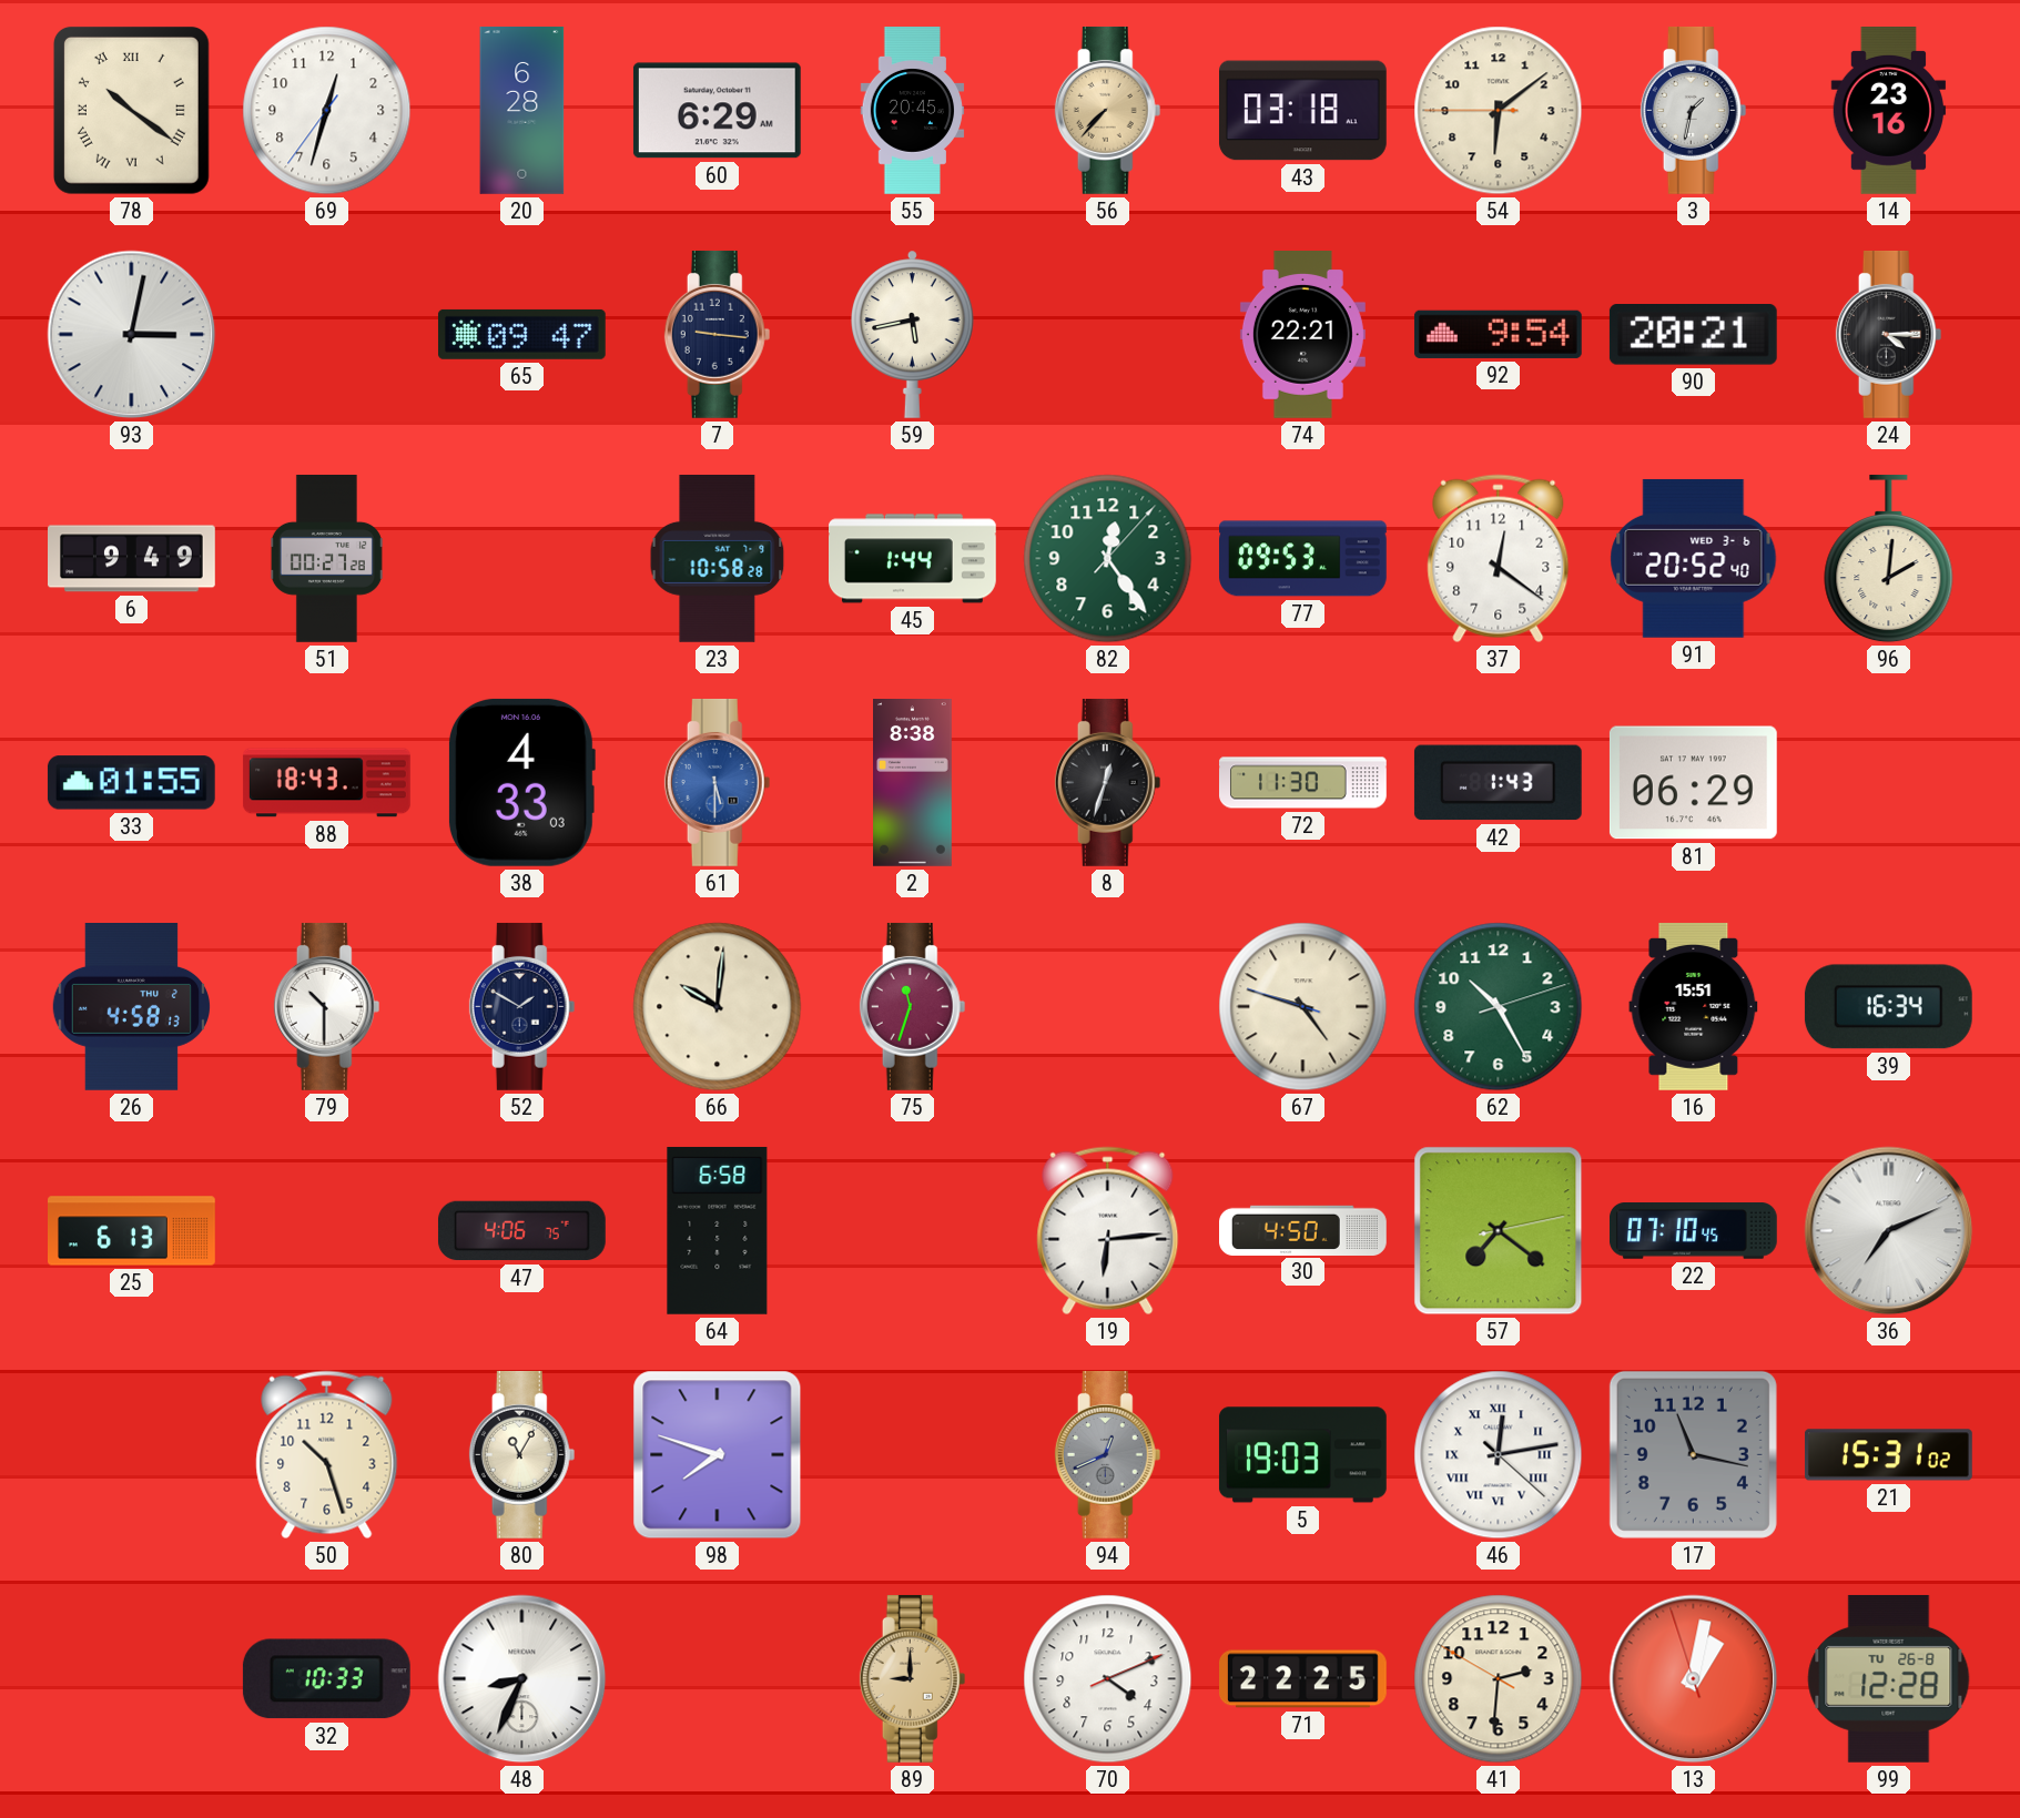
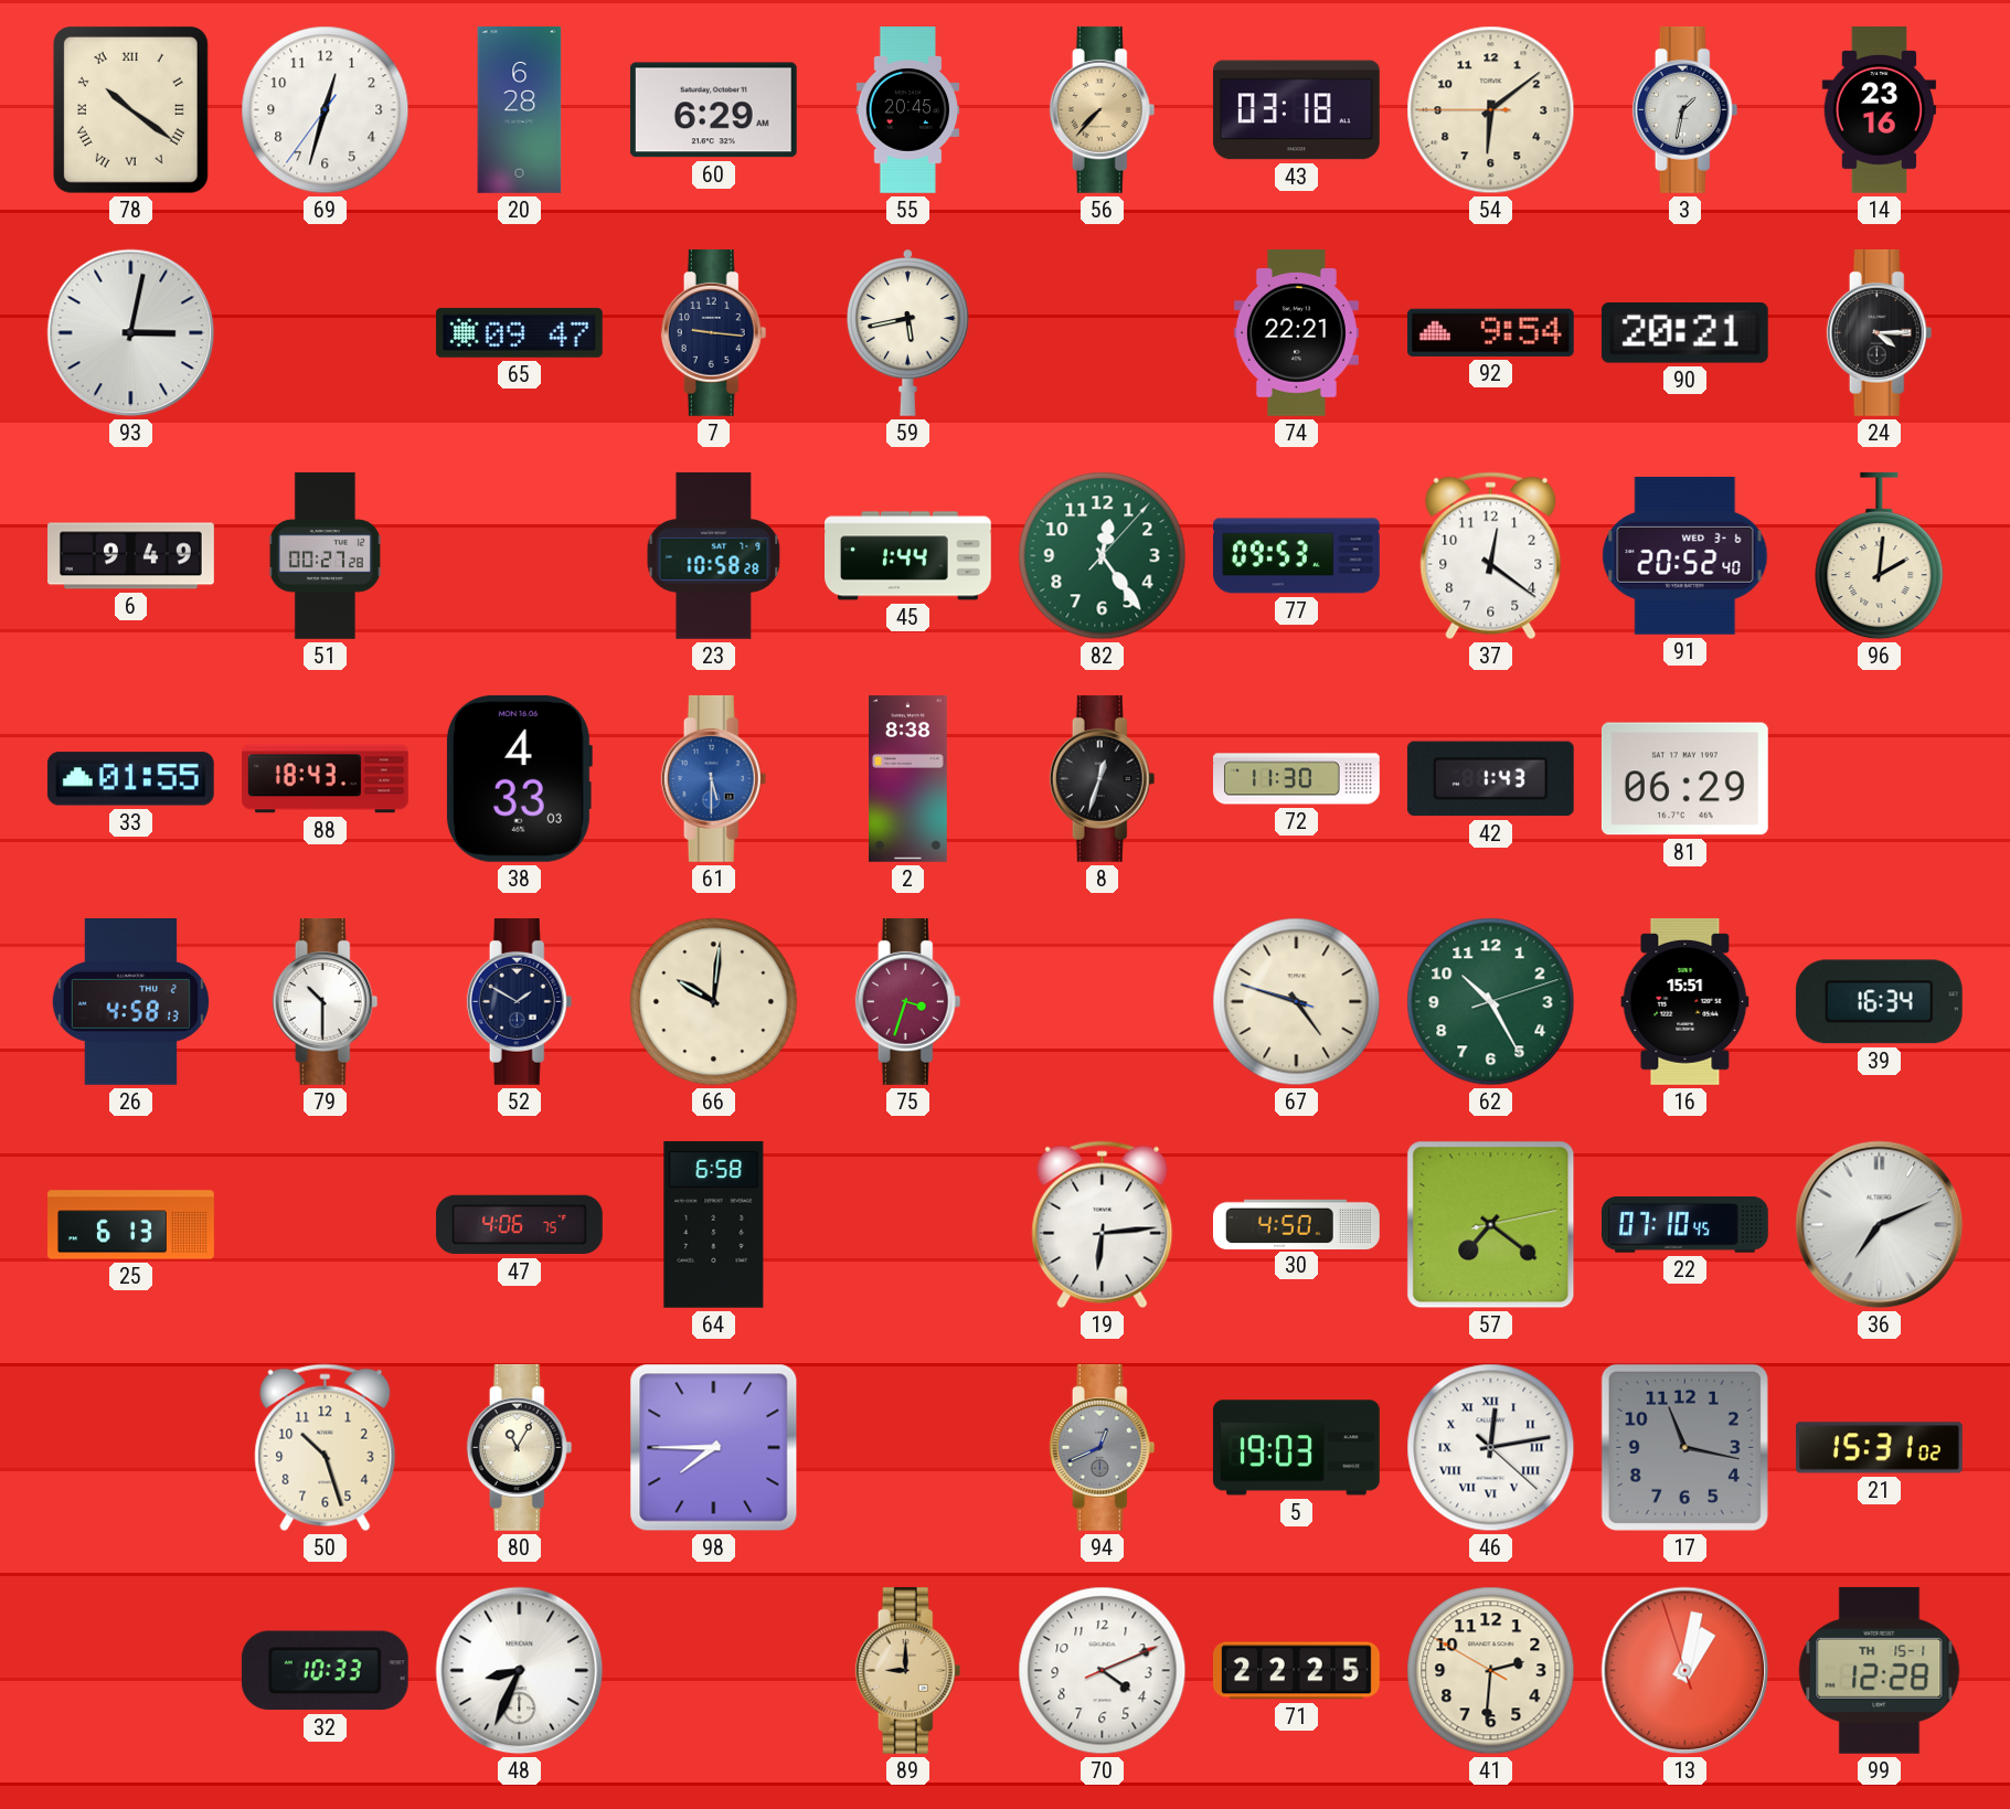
75: 11:33 -> 3:33
98: 7:48 -> 7:45
99 date: TU 26-8 -> TH 15-1
